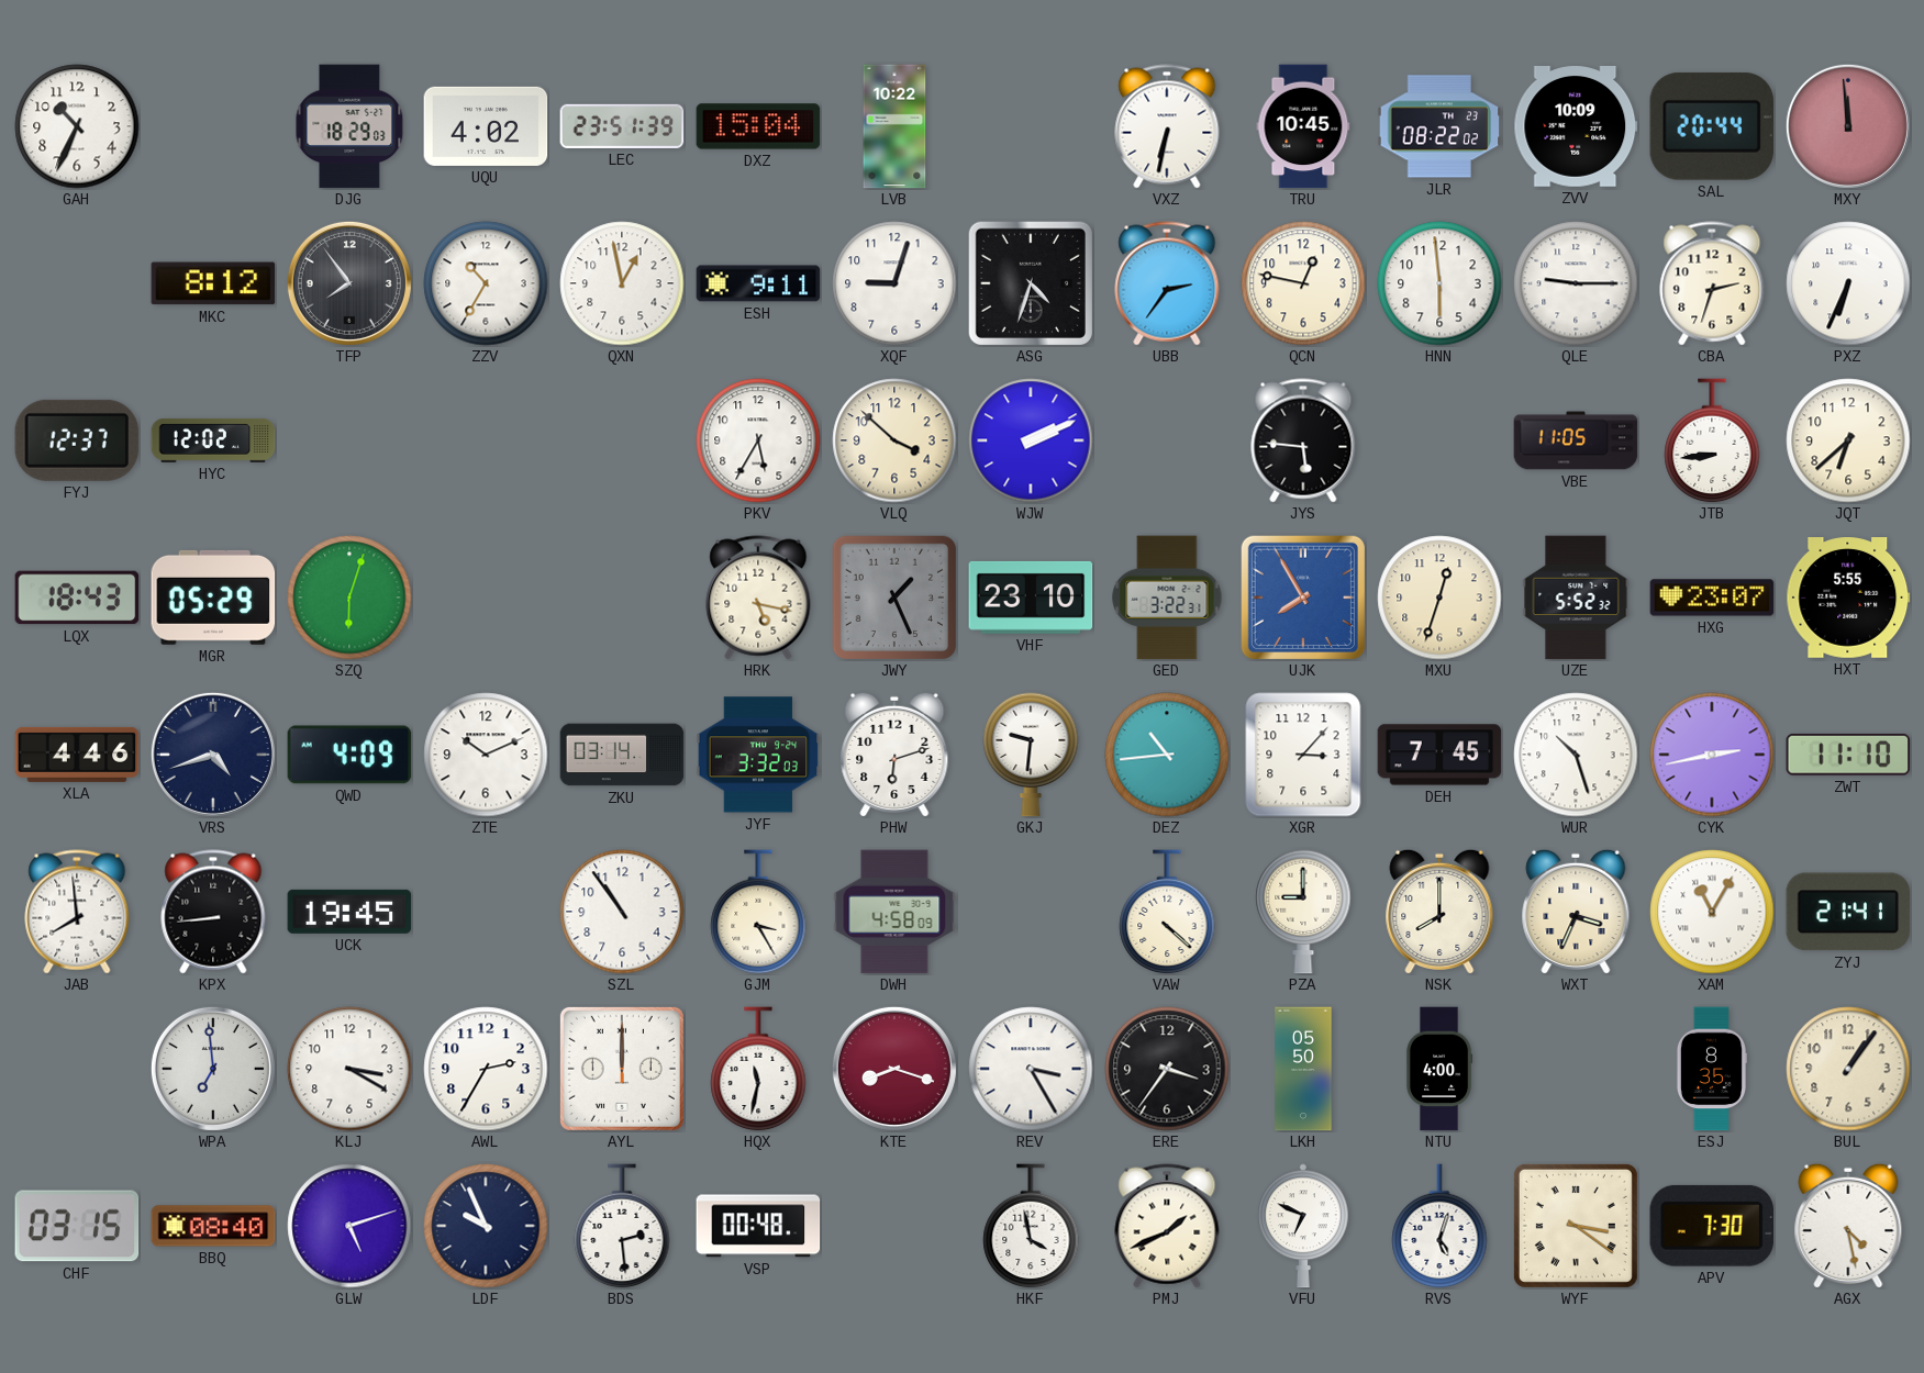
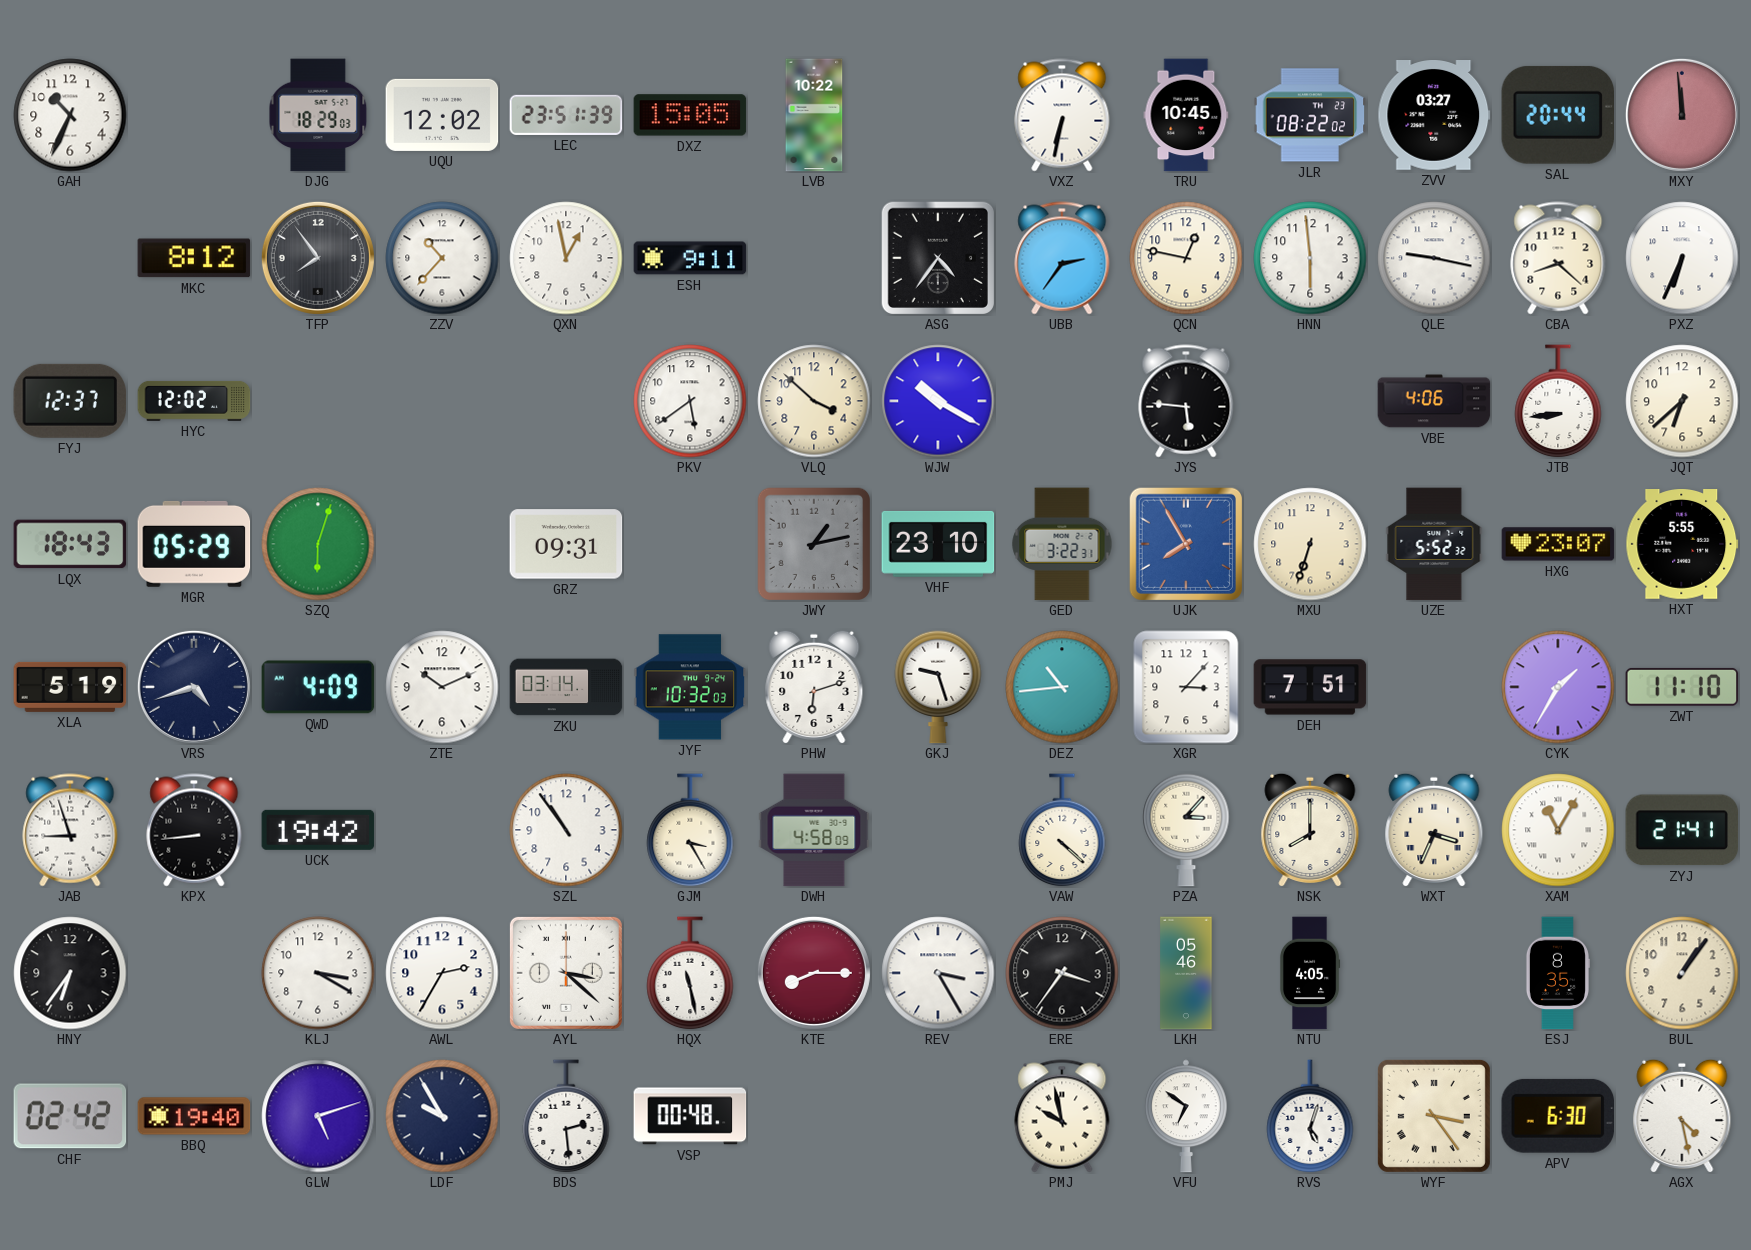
UQU: 4:02 -> 12:02
DXZ: 15:04 -> 15:05
ZVV: 10:09 -> 03:27
ZZV: 10:35 -> 10:37
XQF: 9:03 -> none
ASG: 4:33 -> 4:36
QLE: 9:15 -> 9:17
CBA: 2:33 -> 8:22
PKV: 5:35 -> 5:39
WJW: 2:11 -> 10:20
VBE: 11:05 -> 4:06
GRZ: none -> 09:31
HRK: 5:17 -> none
JWY: 1:26 -> 1:13
MXU: 12:33 -> 6:33
XLA: 4:46 -> 5:19
JYF: 3:32 -> 10:32
GKJ: 9:31 -> 9:27
DEH: 7:45 -> 7:51
WUR: 10:27 -> none
CYK: 2:43 -> 1:35
JAB: 7:59 -> 8:57
UCK: 19:45 -> 19:42
PZA: 9:00 -> 3:07
HNY: none -> 6:36
WPA: 6:59 -> none
AYL: 12:00 -> 3:22
HQX: 11:32 -> 11:28
KTE: 8:18 -> 8:15
LKH: 05:50 -> 05:46
NTU: 4:00 -> 4:05
CHF: 03:15 -> 02:42
BBQ: 08:40 -> 19:40
LDF: 9:56 -> 9:55
HKF: 3:58 -> none
PMJ: 1:41 -> 9:58
VFU: 6:49 -> 6:51
WYF: 3:21 -> 3:24
APV: 7:30 -> 6:30
